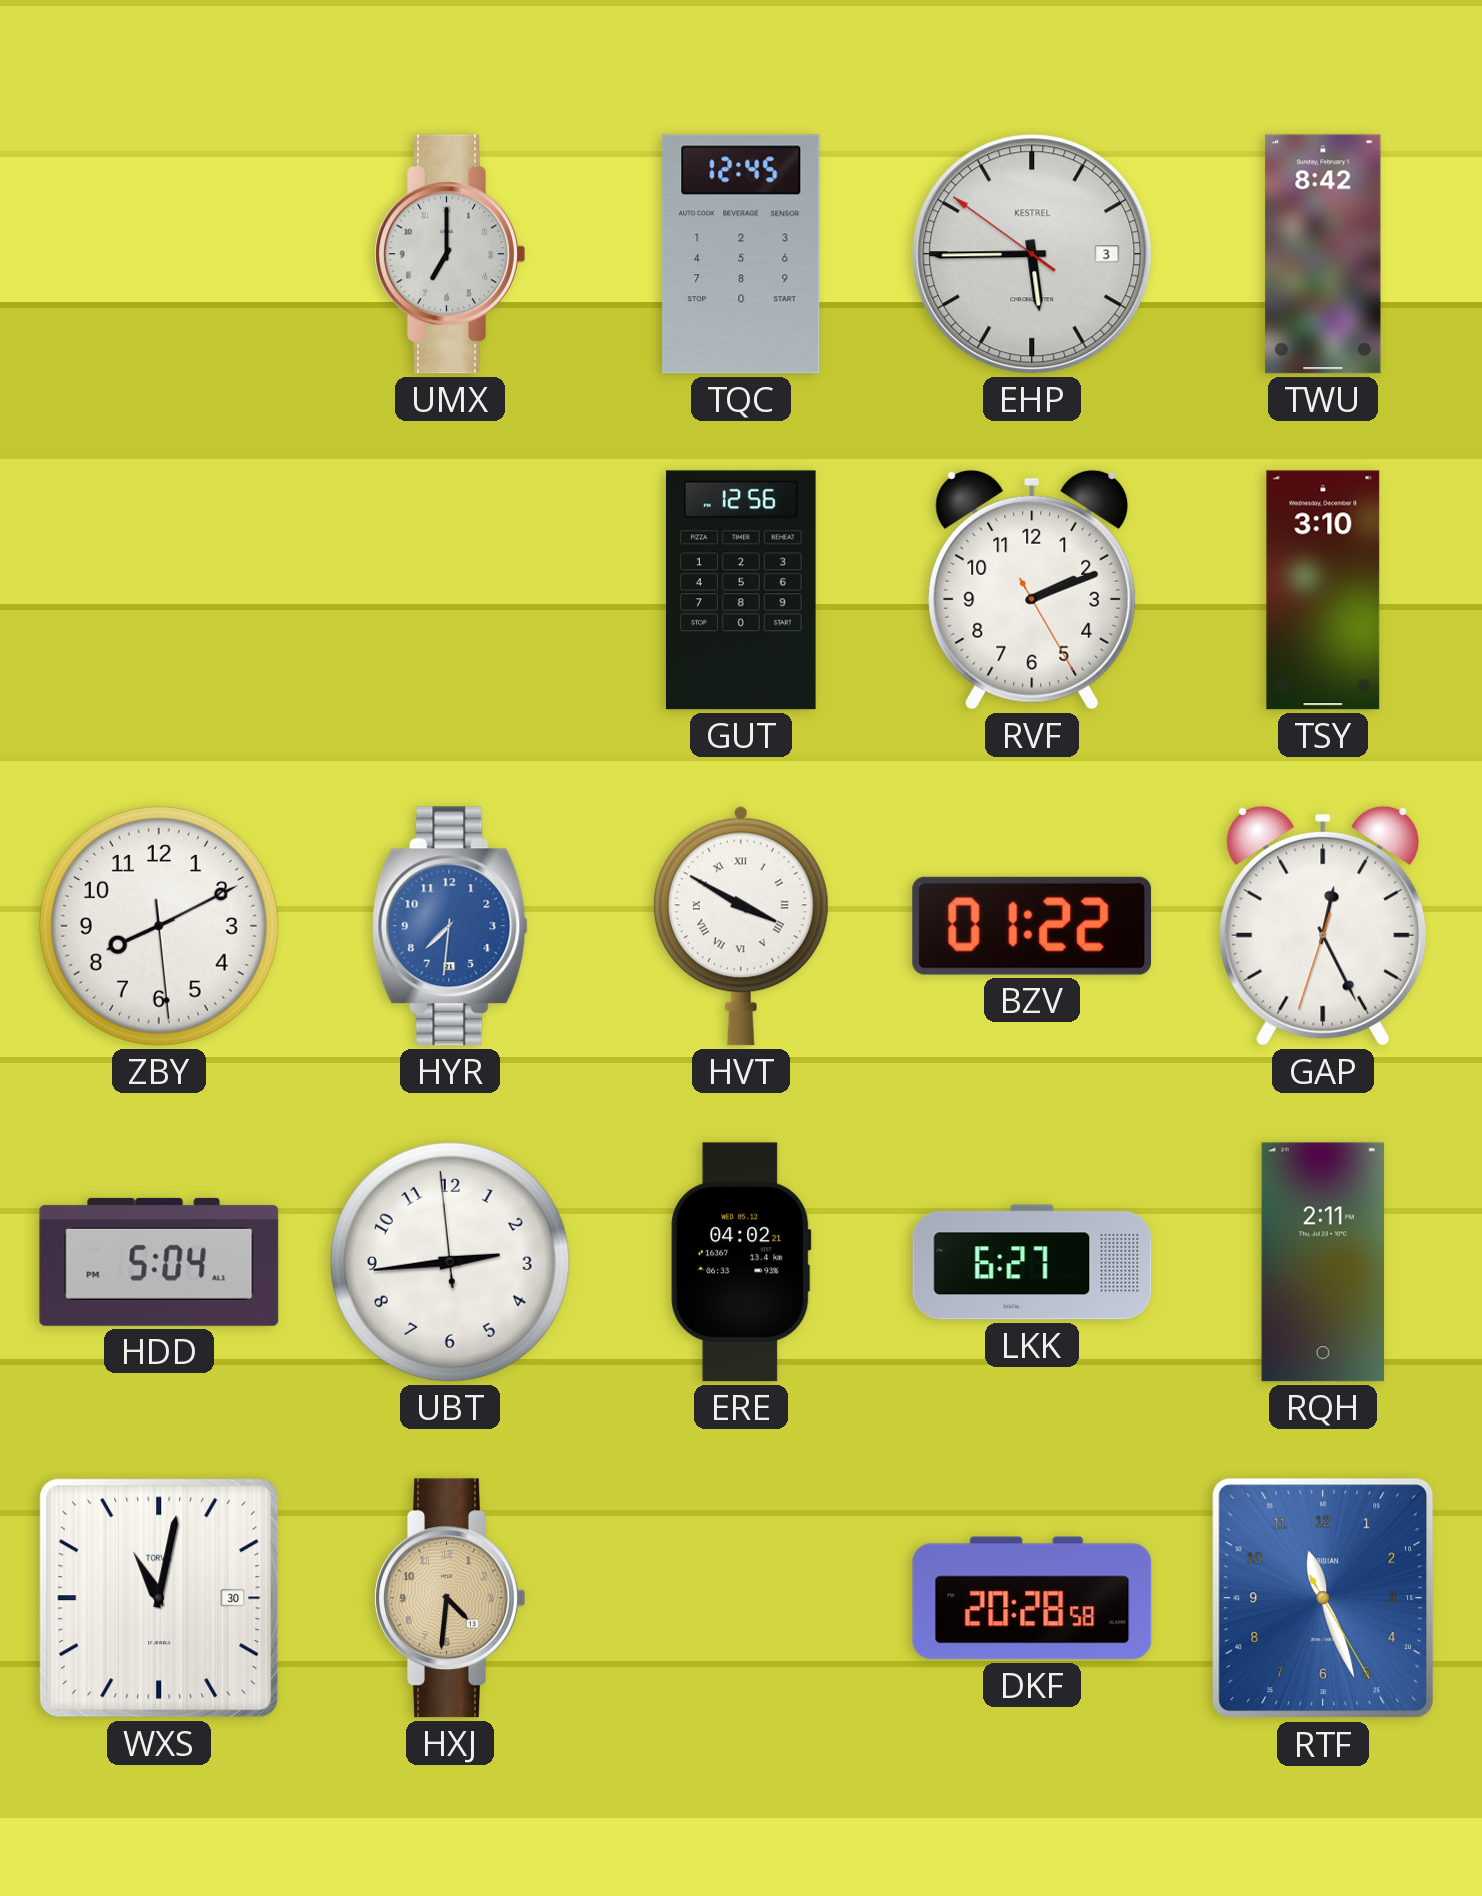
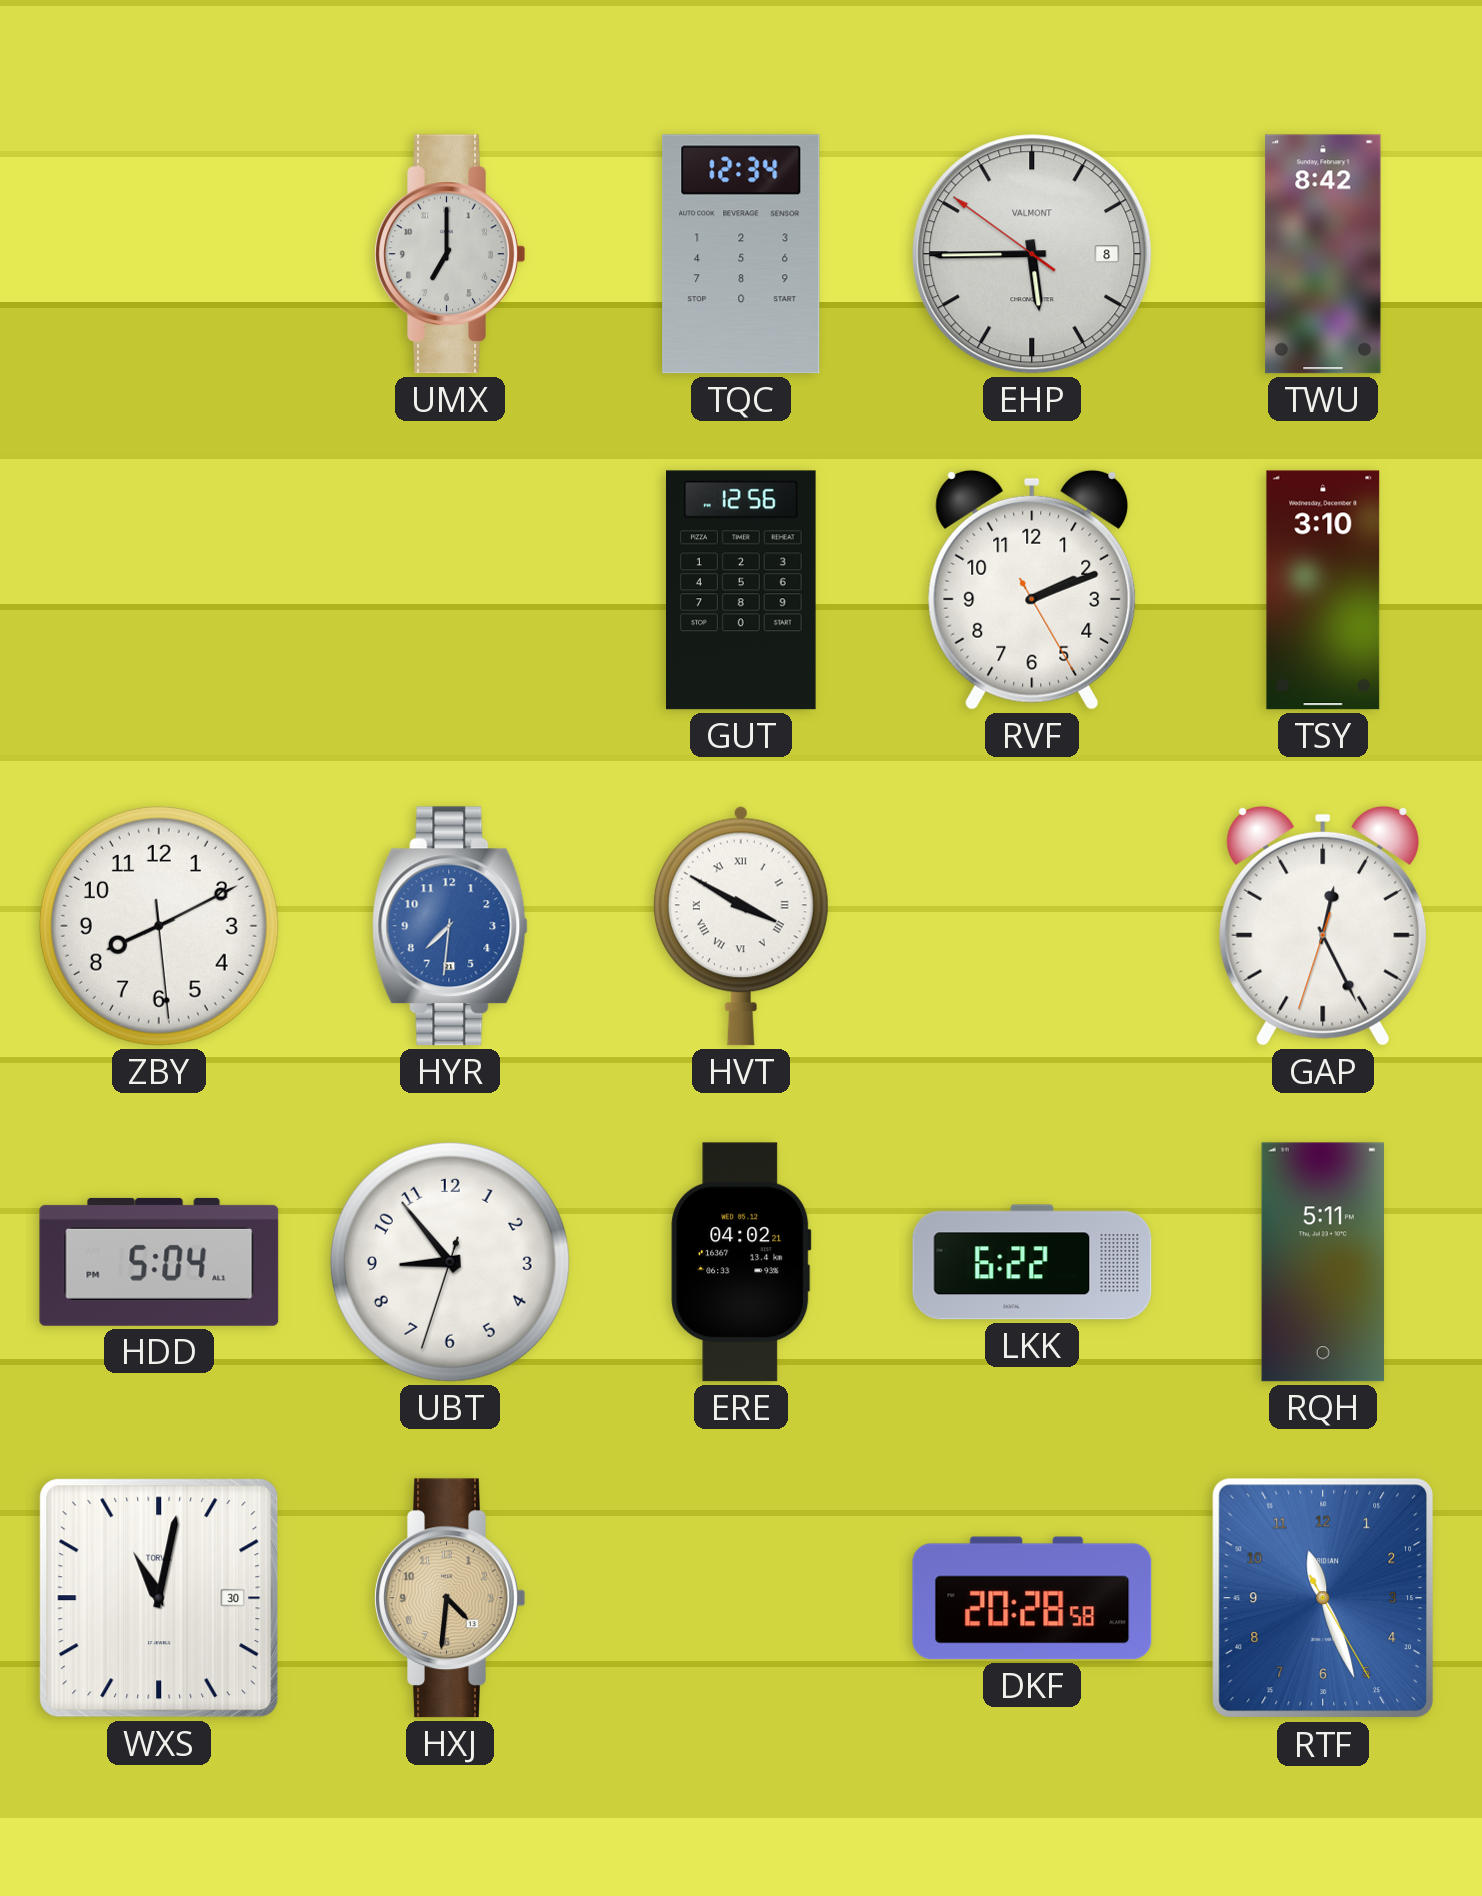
TQC: 12:45 -> 12:34
EHP date: 3 -> 8
EHP brand: KESTREL -> VALMONT
BZV: 01:22 -> none
UBT: 2:43 -> 8:53
LKK: 6:27 -> 6:22
RQH: 2:11 -> 5:11
